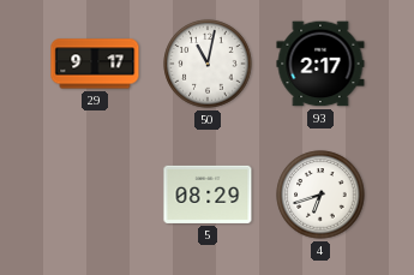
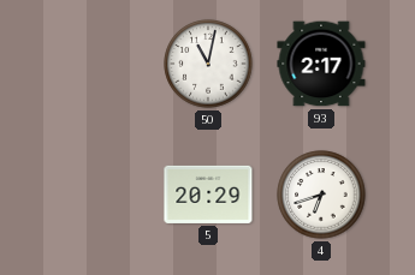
29: 9:17 -> none
5: 08:29 -> 20:29
